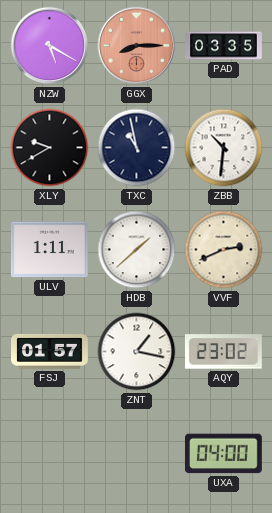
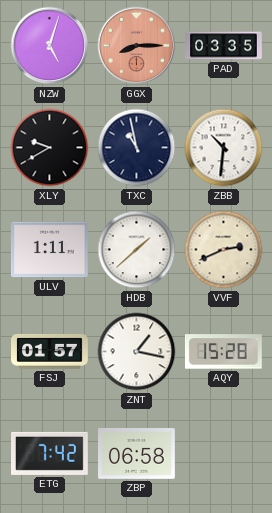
NZW: 5:20 -> 5:03
AQY: 23:02 -> 15:28
ETG: none -> 7:42
ZBP: none -> 06:58
UXA: 04:00 -> none
